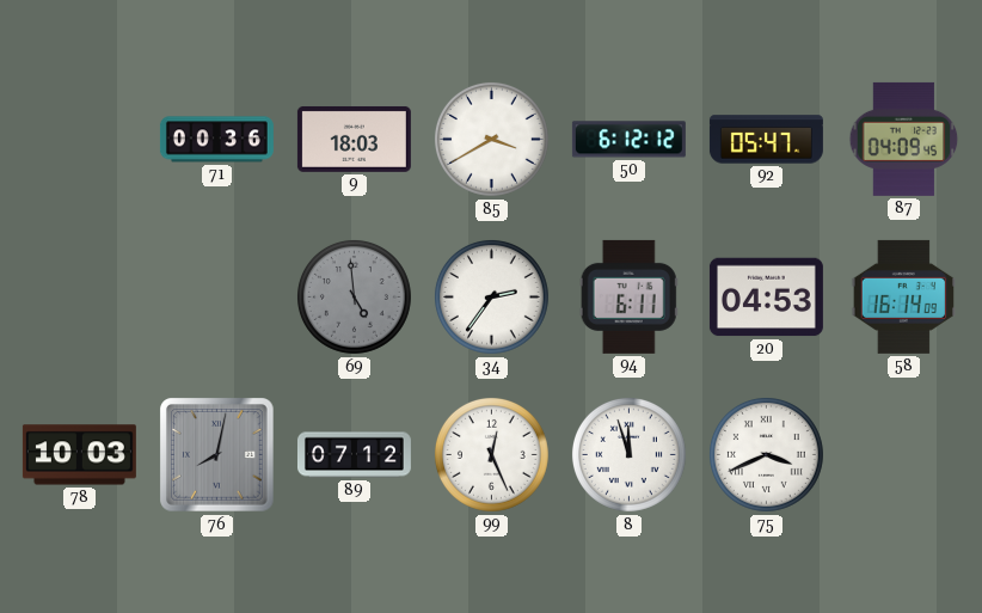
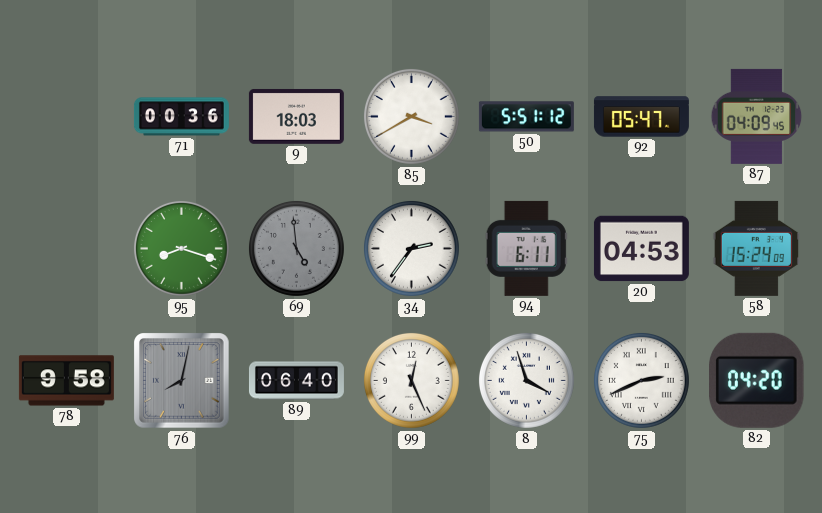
50: 6:12 -> 5:51
95: none -> 8:18
58: 16:14 -> 15:24
78: 10:03 -> 9:58
89: 07:12 -> 06:40
8: 11:57 -> 3:57
75: 3:41 -> 2:41
82: none -> 04:20
